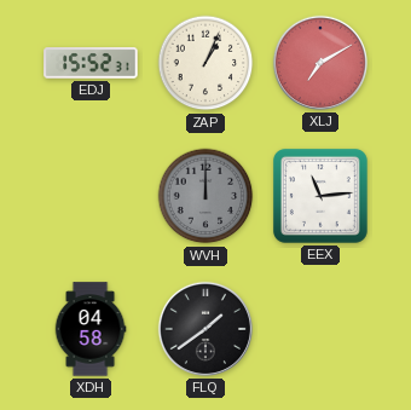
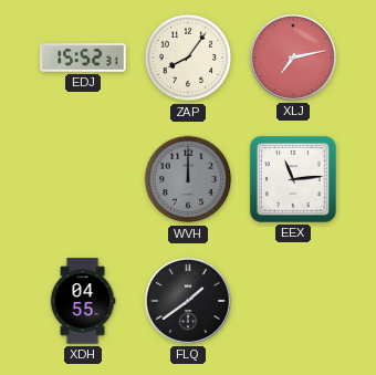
ZAP: 1:04 -> 8:06
XLJ: 7:10 -> 7:13
XDH: 04:58 -> 04:55
